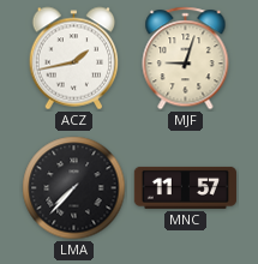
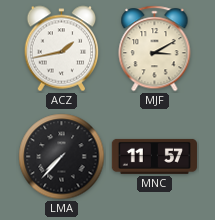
MJF: 9:03 -> 3:10
